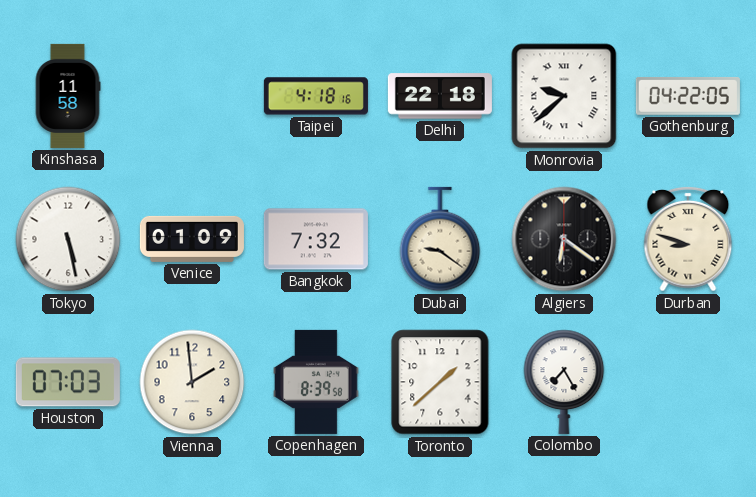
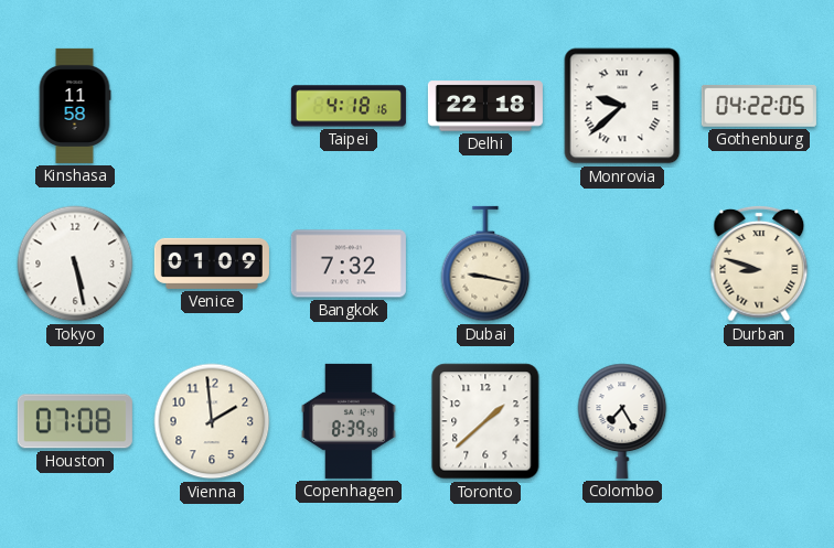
Dubai: 9:21 -> 9:17
Algiers: 6:21 -> none
Houston: 07:03 -> 07:08
